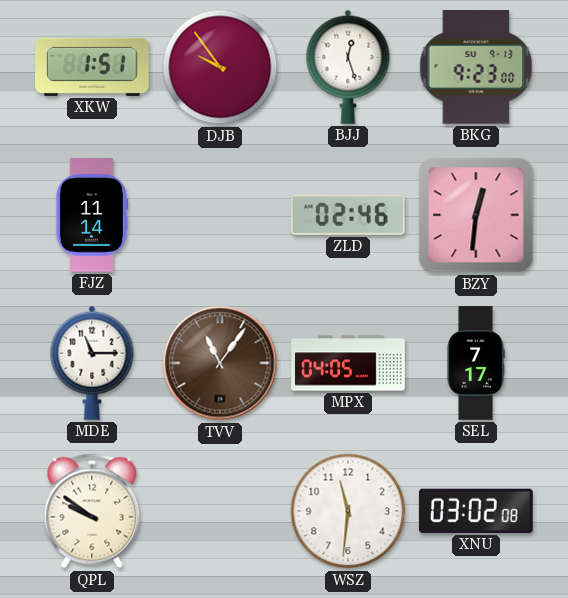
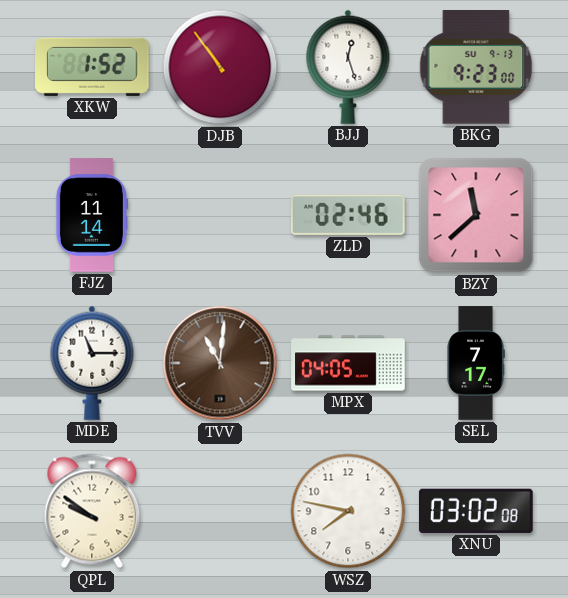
XKW: 1:51 -> 1:52
DJB: 9:54 -> 10:54
BZY: 12:31 -> 11:38
TVV: 11:06 -> 11:01
WSZ: 11:31 -> 7:47
